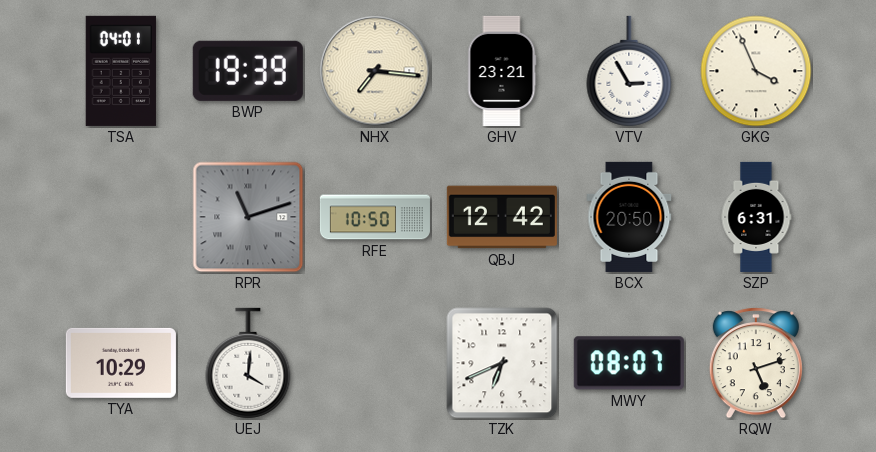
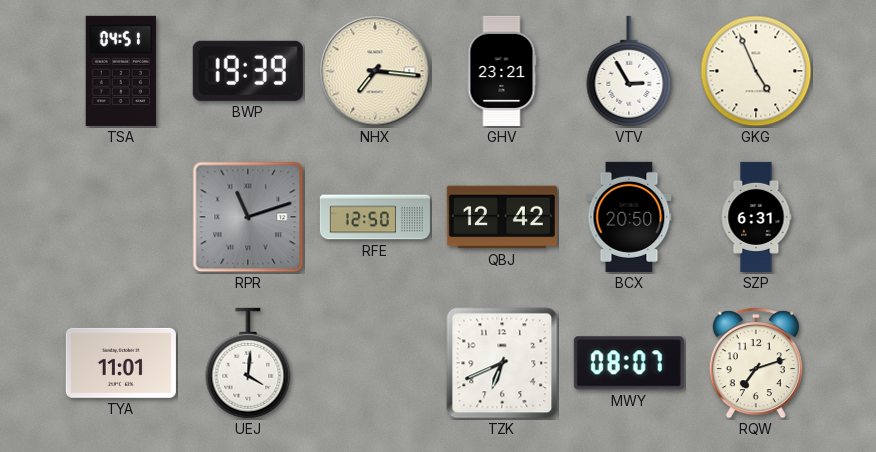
TSA: 04:01 -> 04:51
GKG: 3:56 -> 4:56
RFE: 10:50 -> 12:50
TYA: 10:29 -> 11:01
RQW: 5:12 -> 7:12
